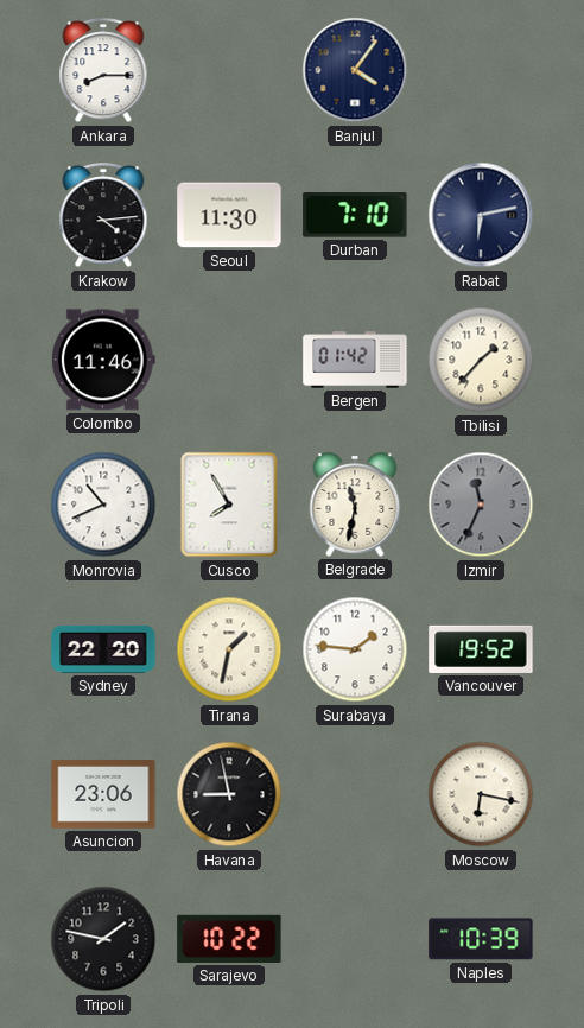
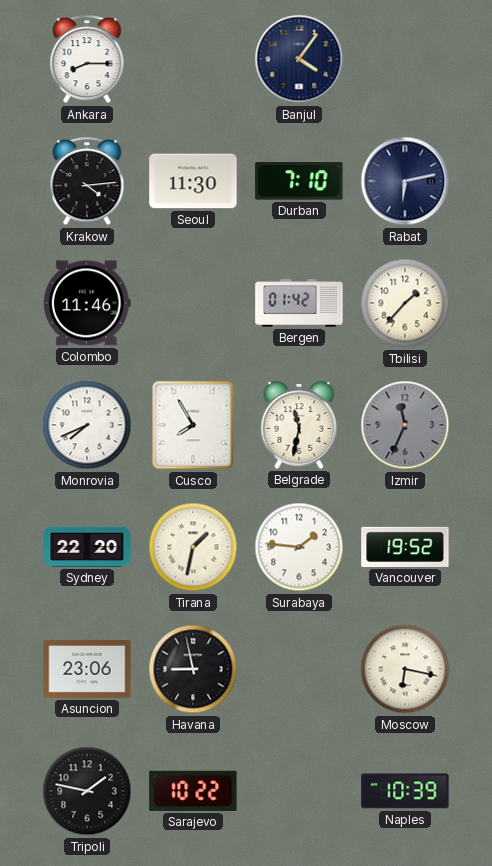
Monrovia: 10:41 -> 7:41
